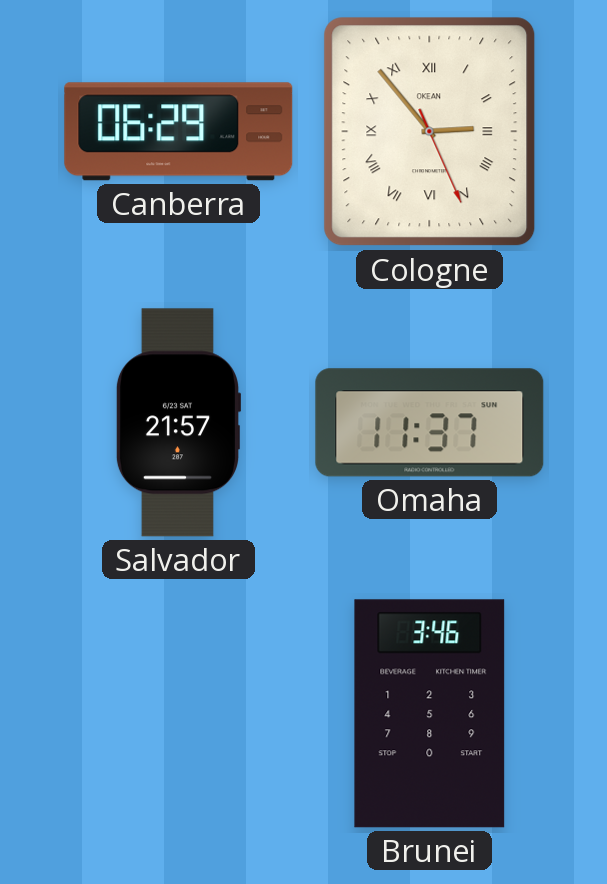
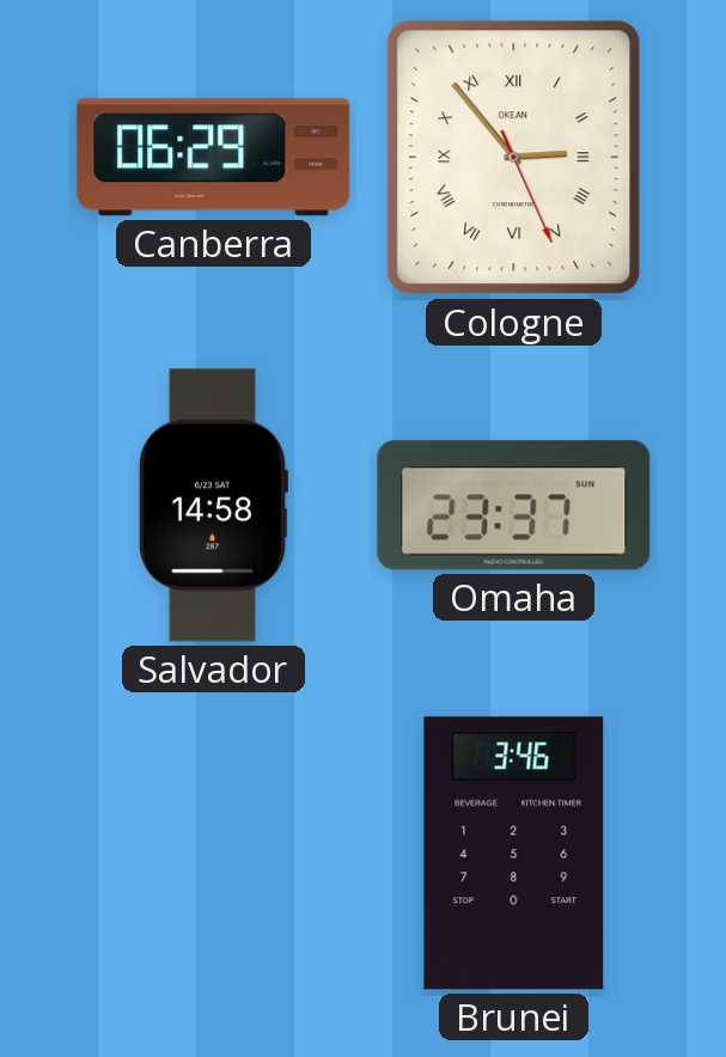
Salvador: 21:57 -> 14:58
Omaha: 11:37 -> 23:37
